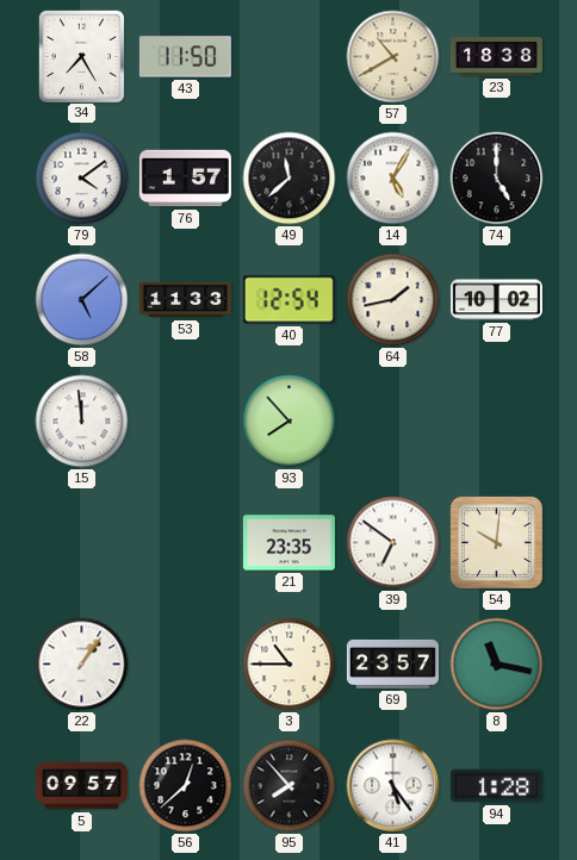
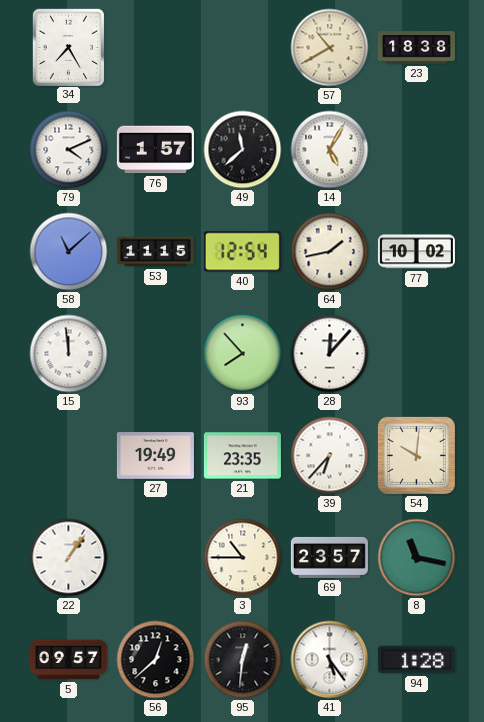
43: 11:50 -> none
79: 4:09 -> 4:11
74: 5:00 -> none
58: 5:08 -> 11:08
53: 11:33 -> 11:15
28: none -> 12:07
27: none -> 19:49
39: 6:51 -> 6:37
95: 7:53 -> 12:31
